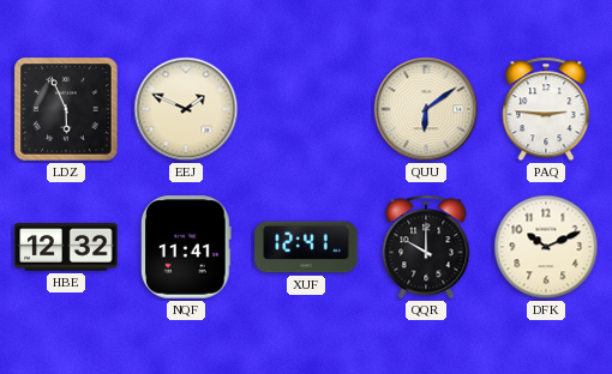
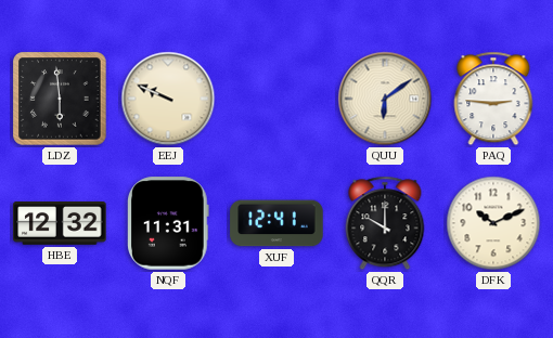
LDZ: 5:56 -> 5:59
EEJ: 1:49 -> 9:49
NQF: 11:41 -> 11:31
